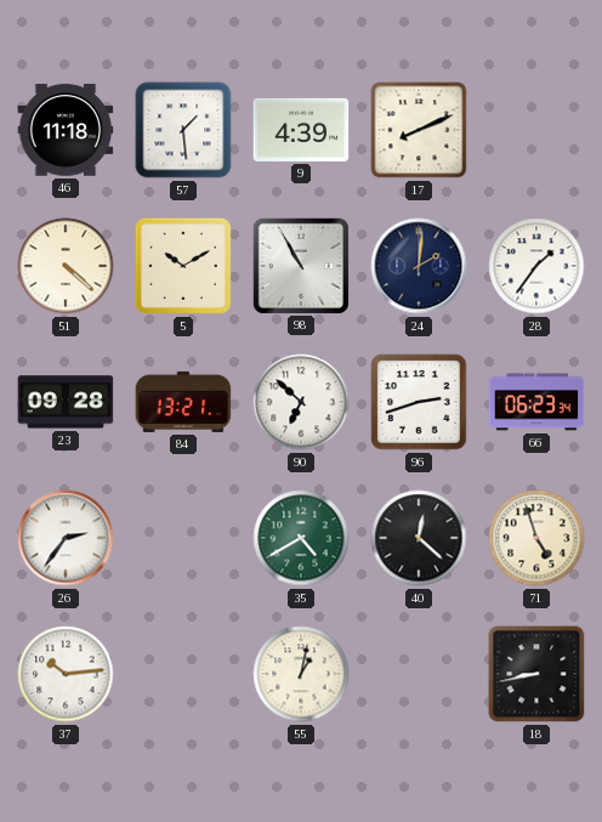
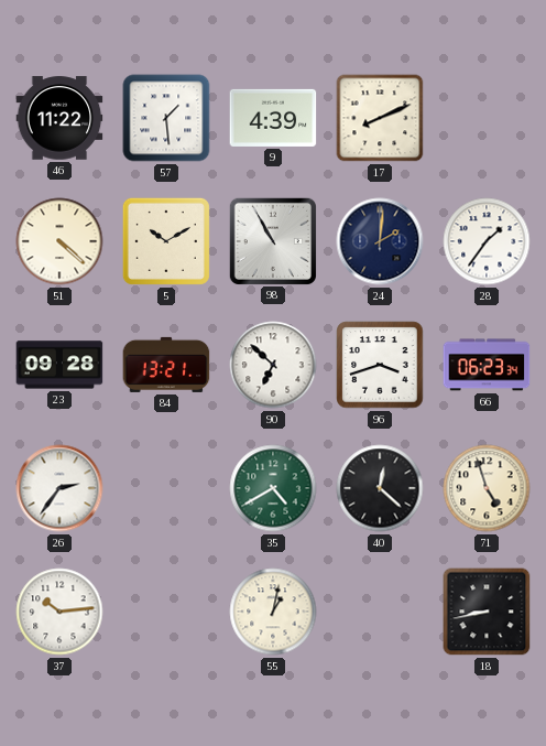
46: 11:18 -> 11:22
96: 2:42 -> 3:42
